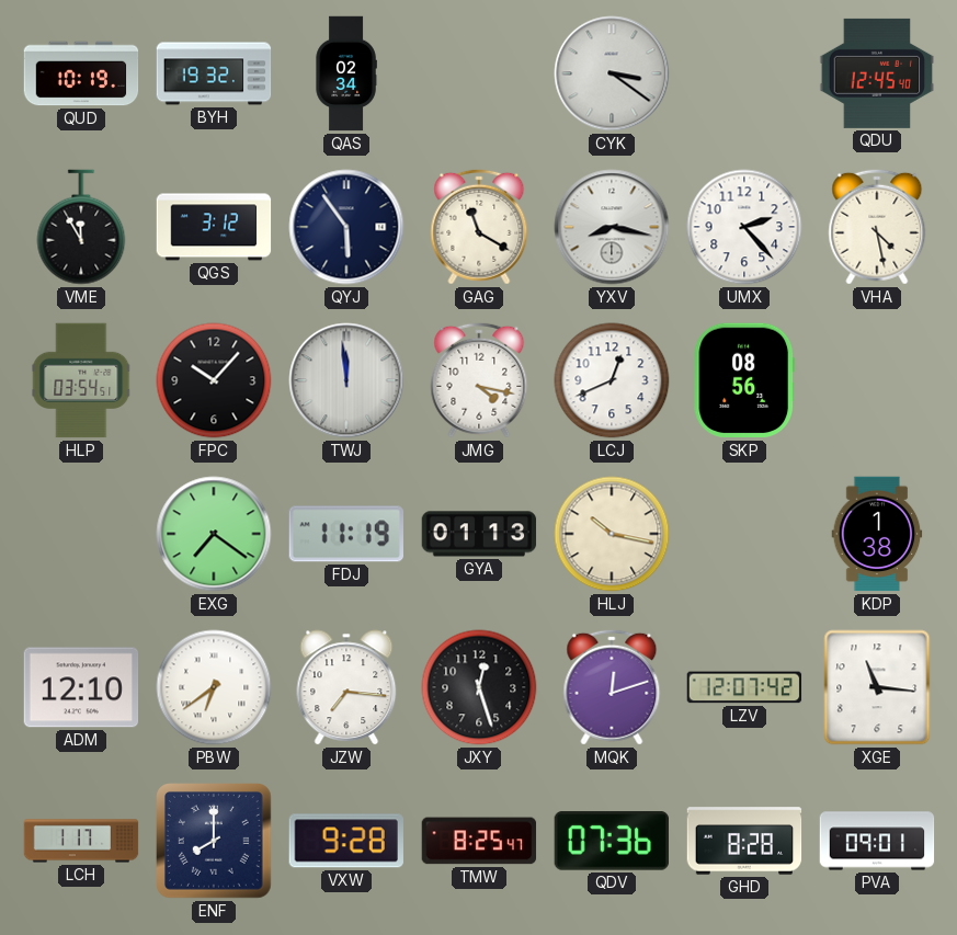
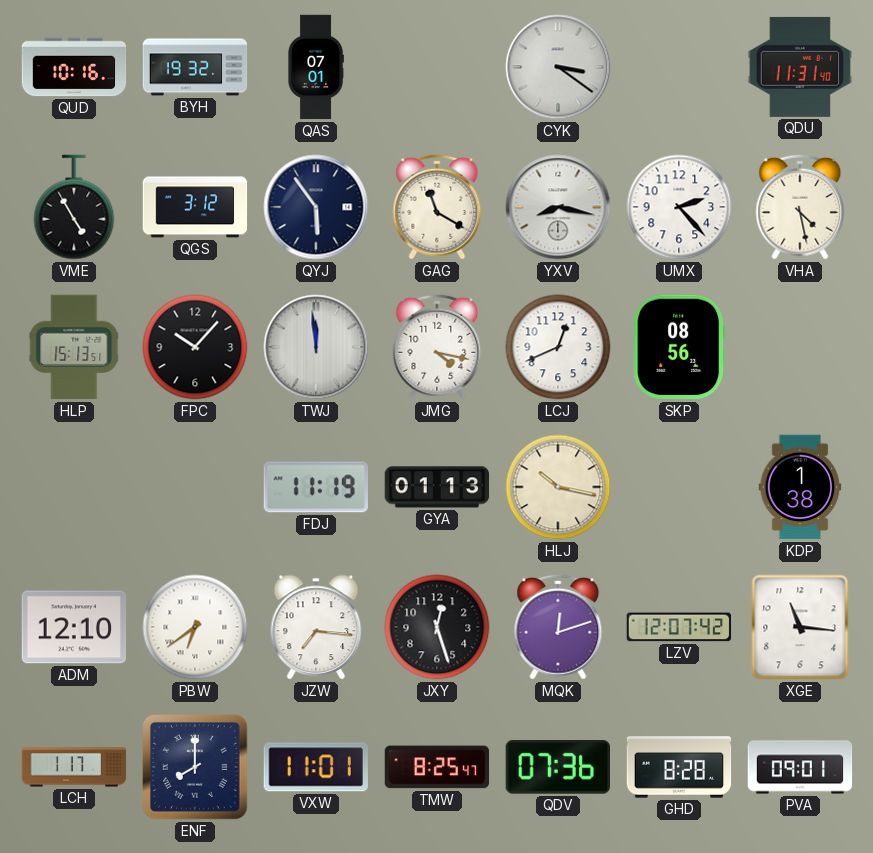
QUD: 10:19 -> 10:16
QAS: 02:34 -> 07:01
QDU: 12:45 -> 11:31
VME: 11:55 -> 4:55
HLP: 03:54 -> 15:13
EXG: 7:21 -> none
VXW: 9:28 -> 11:01
